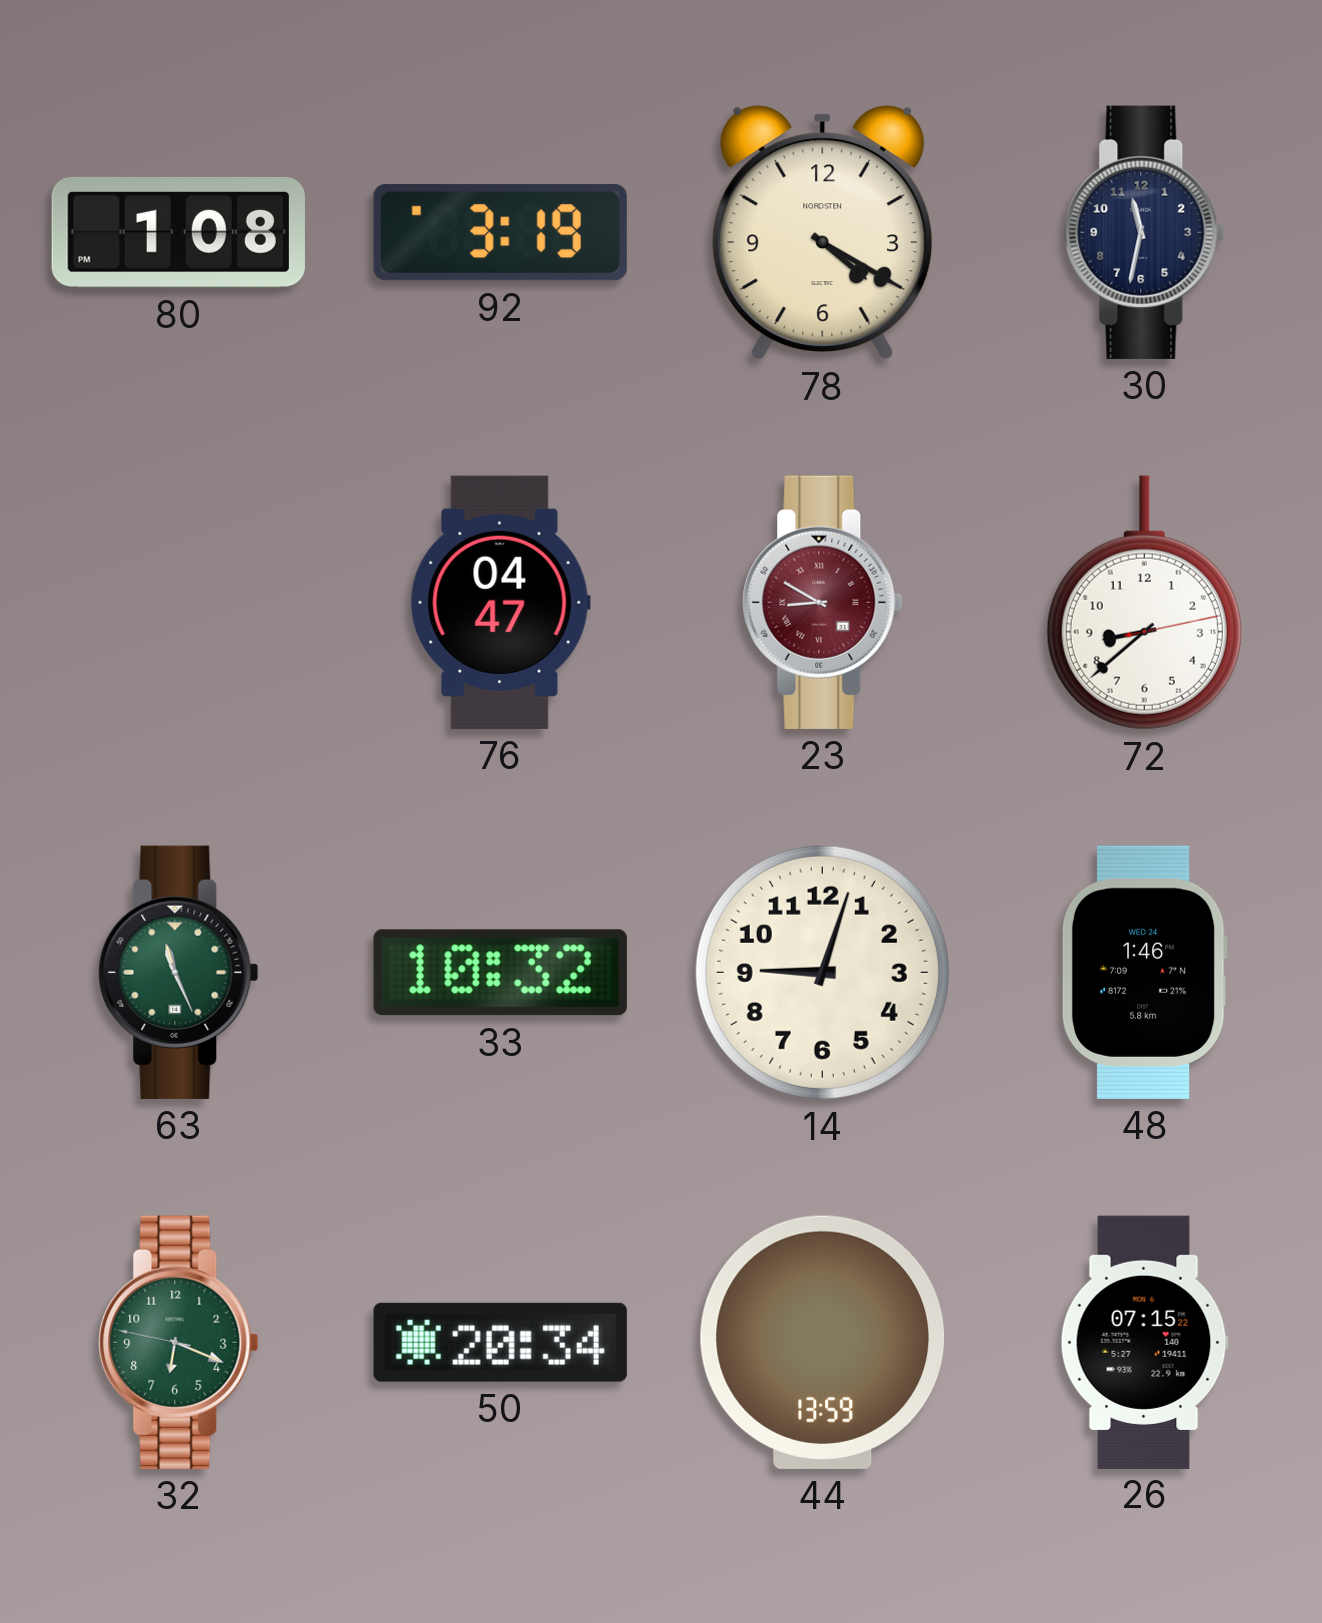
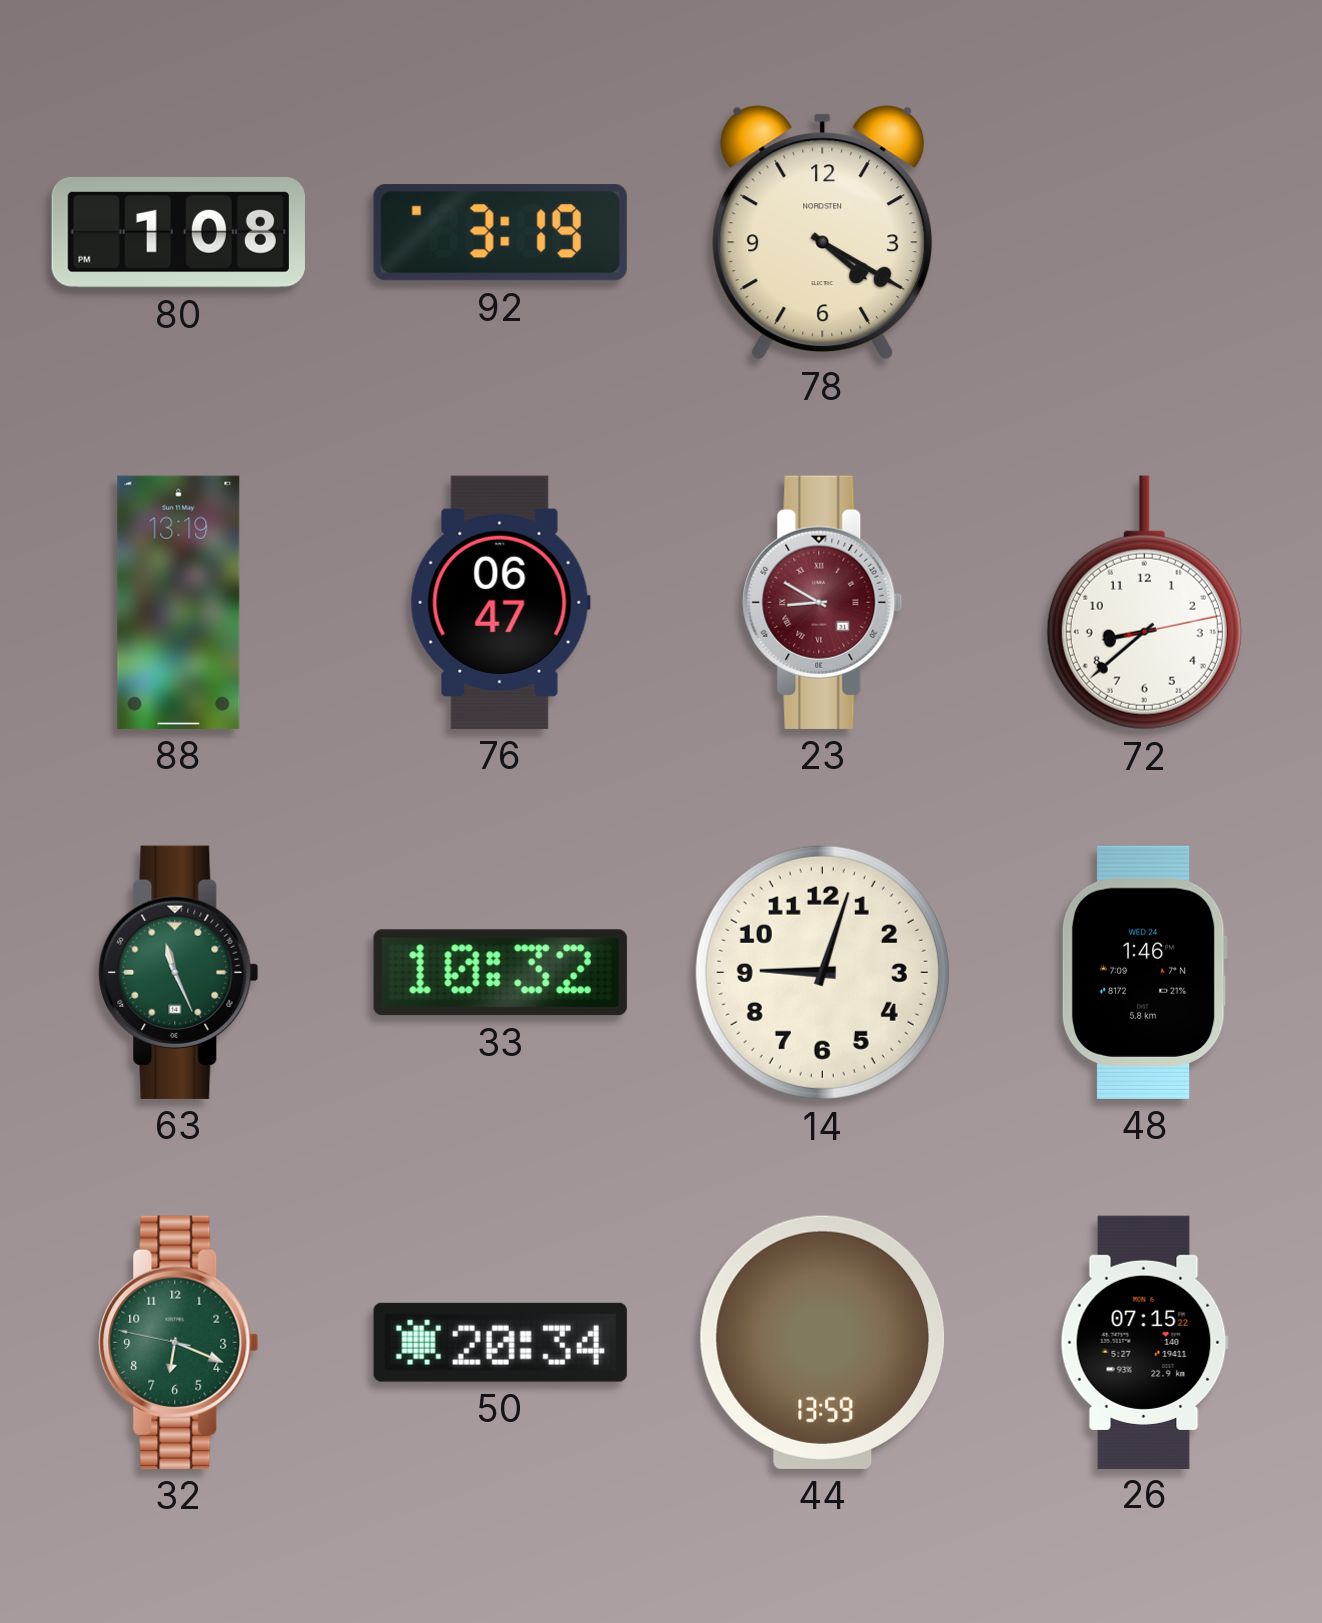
30: 11:32 -> none
88: none -> 13:19
76: 04:47 -> 06:47
